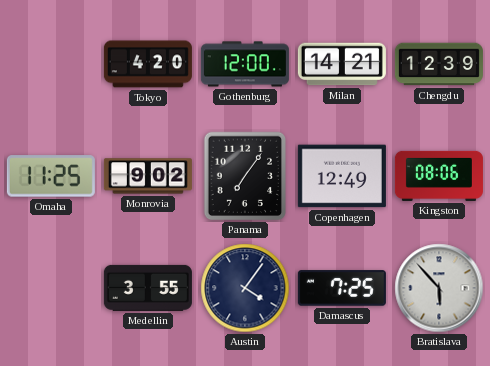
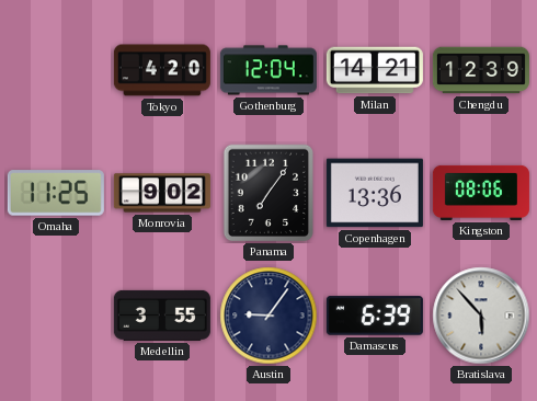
Gothenburg: 12:00 -> 12:04
Copenhagen: 12:49 -> 13:36
Austin: 4:06 -> 9:06
Damascus: 7:25 -> 6:39
